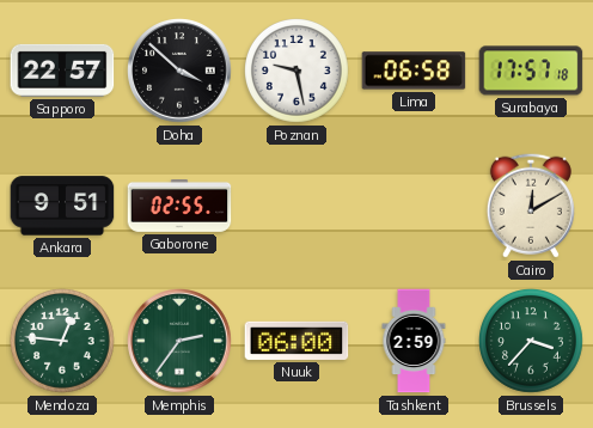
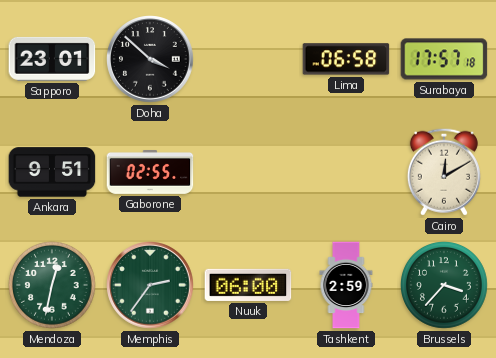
Sapporo: 22:57 -> 23:01
Poznan: 9:28 -> none
Mendoza: 12:46 -> 12:32
